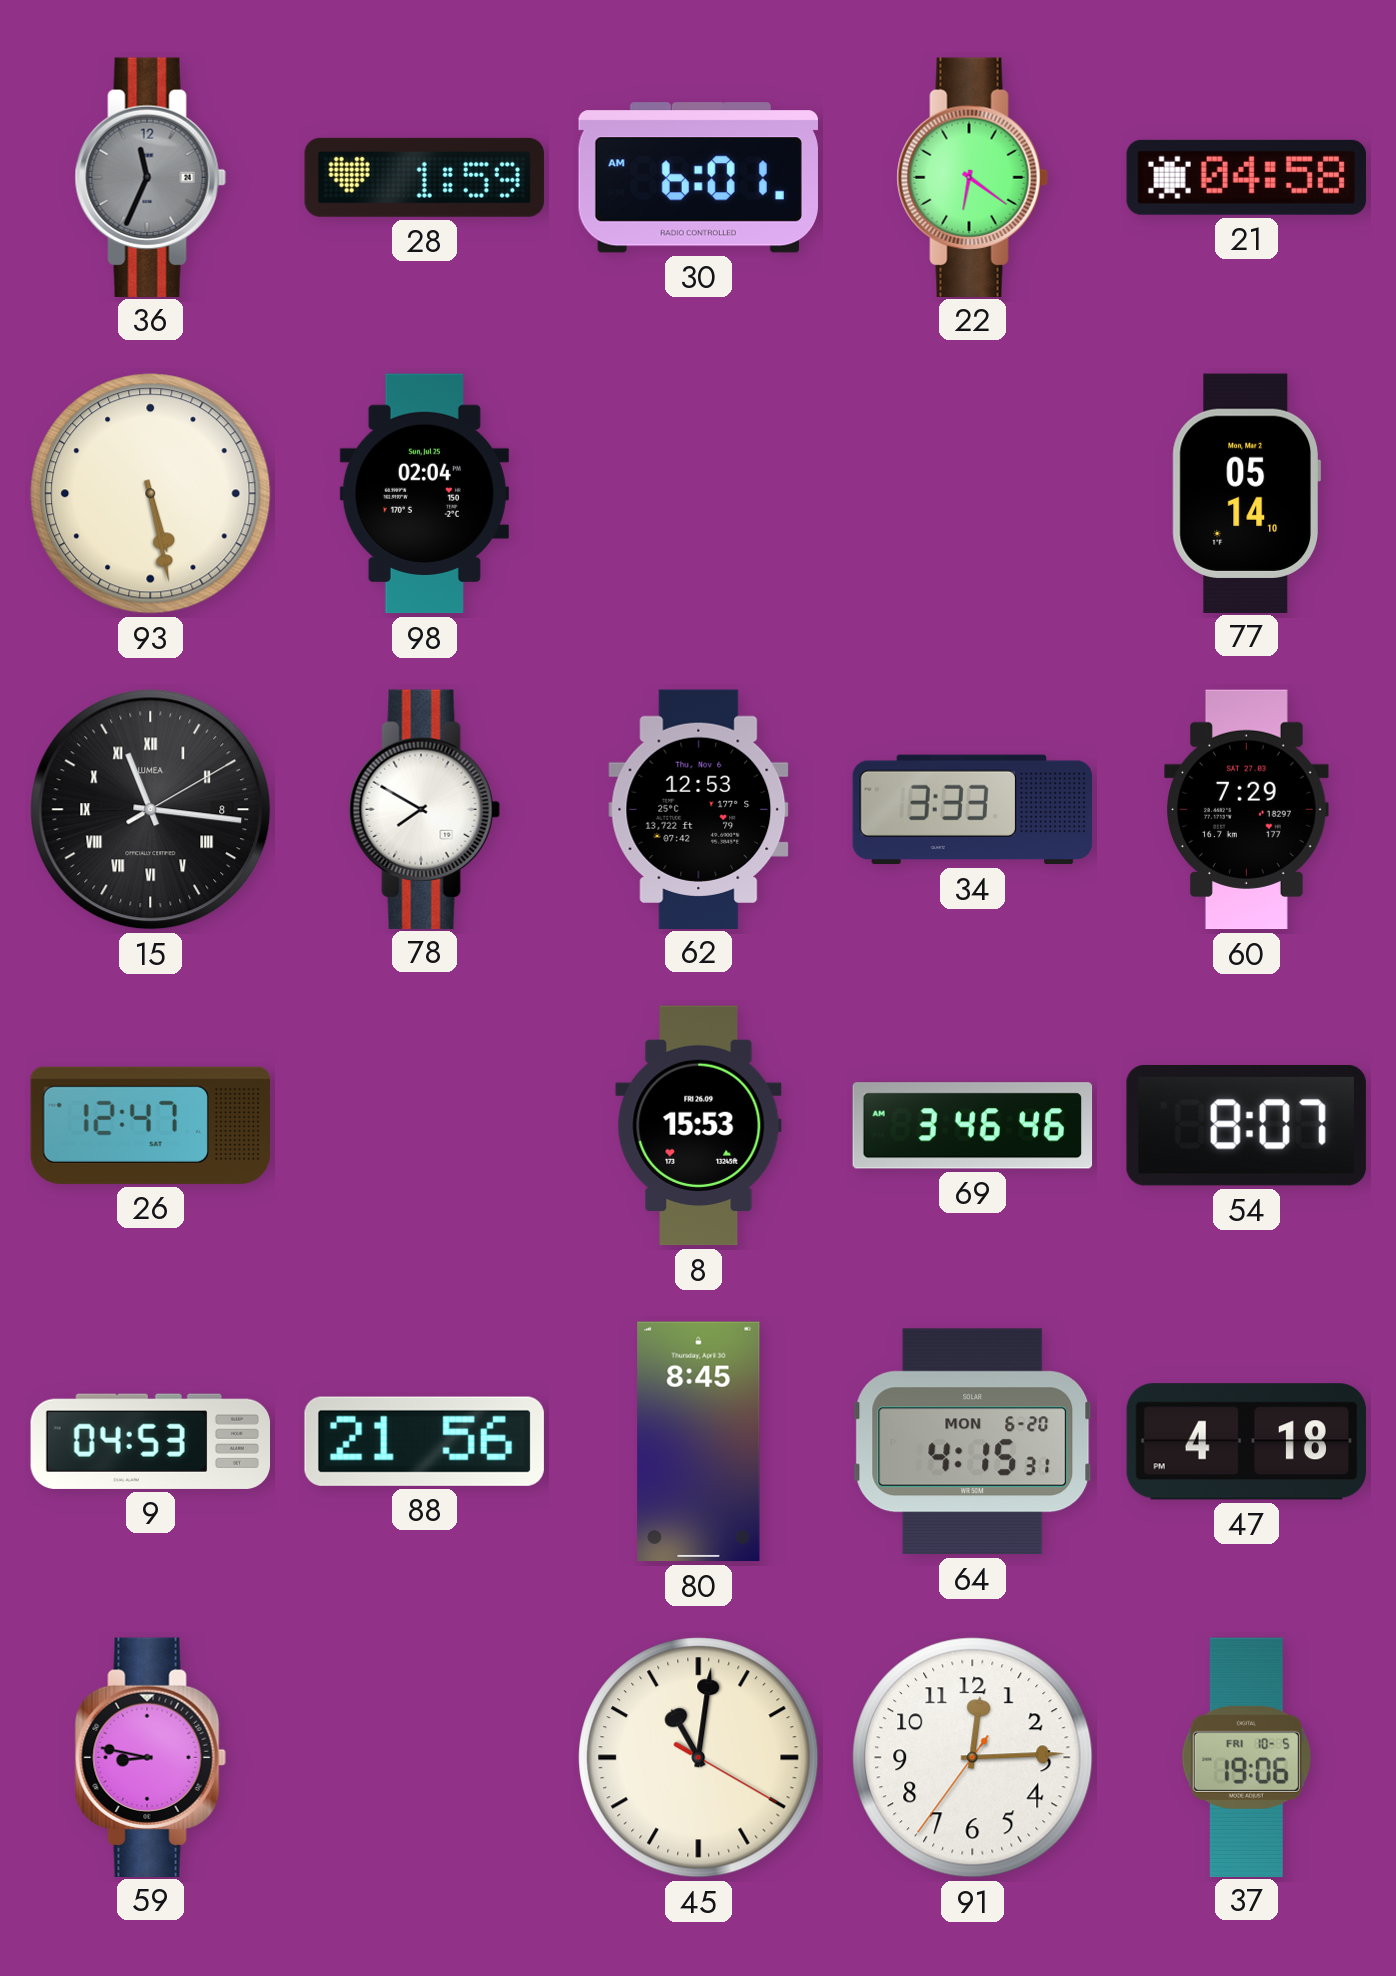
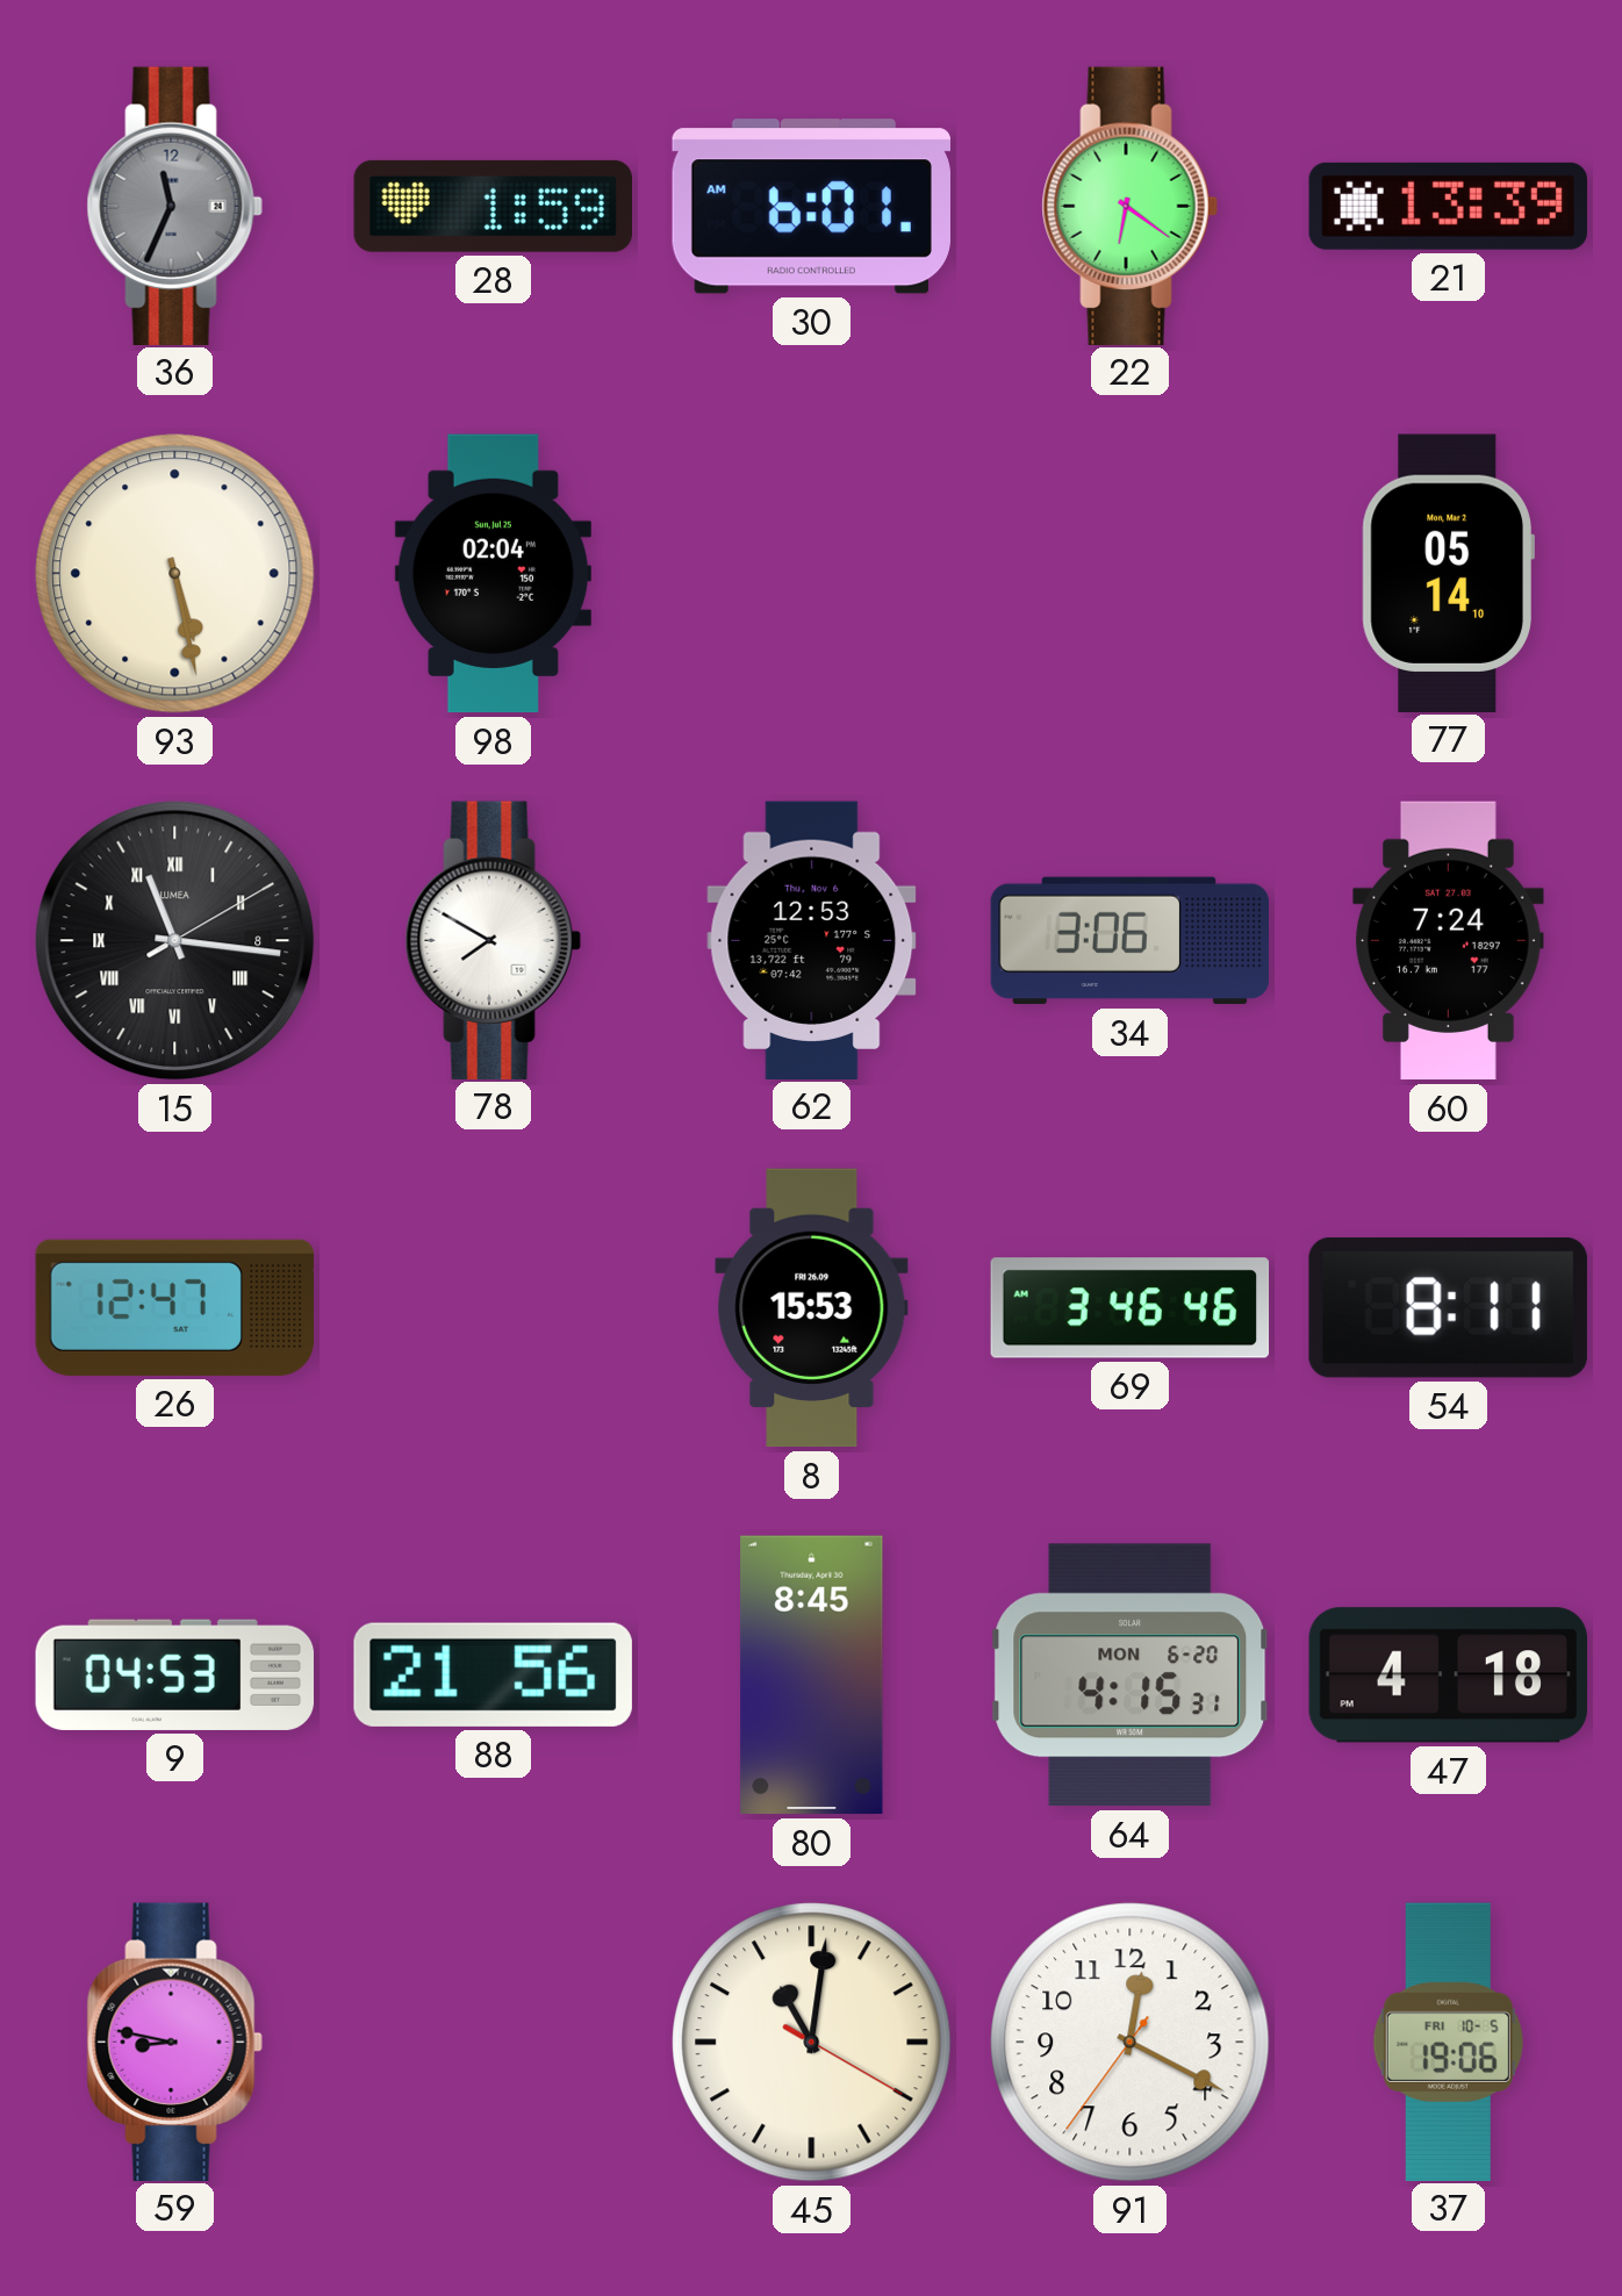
21: 04:58 -> 13:39
34: 3:33 -> 3:06
60: 7:29 -> 7:24
54: 8:07 -> 8:11
91: 12:14 -> 12:19
